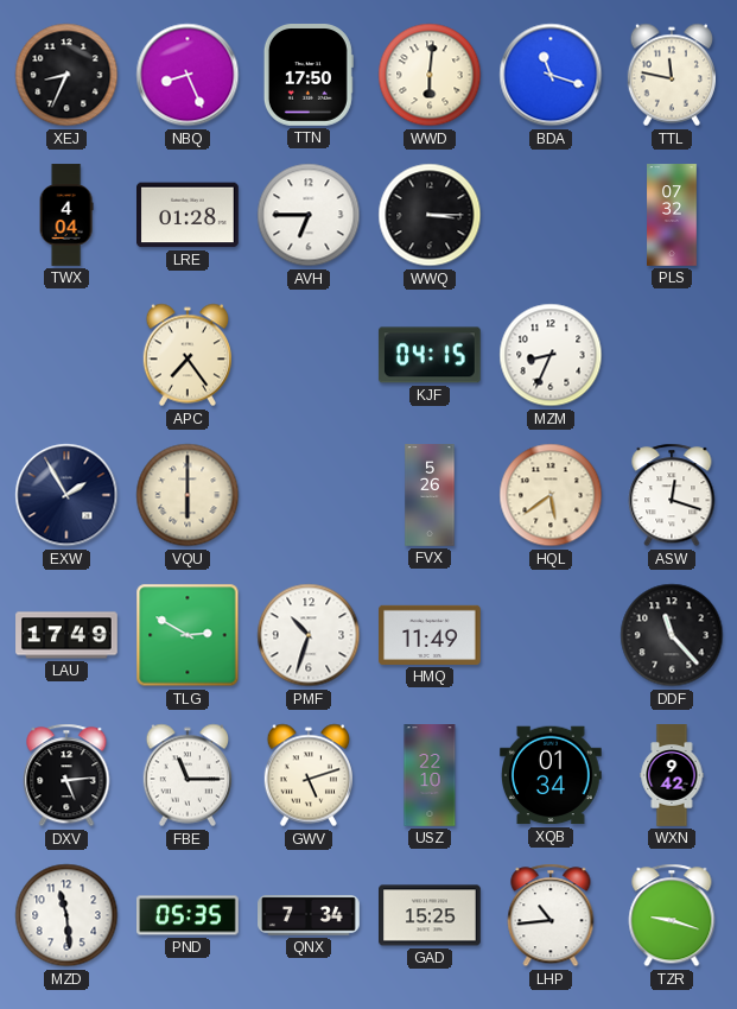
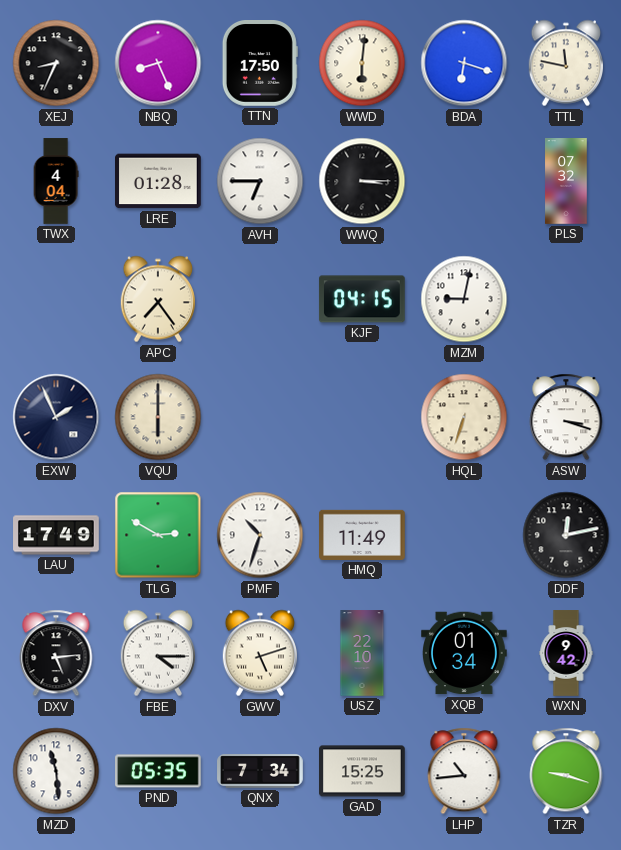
BDA: 11:18 -> 6:18
MZM: 8:34 -> 9:02
EXW: 1:55 -> 1:56
FVX: 5:26 -> none
HQL: 5:39 -> 6:33
ASW: 12:18 -> 3:18
DDF: 11:23 -> 12:13
FBE: 11:15 -> 4:15
